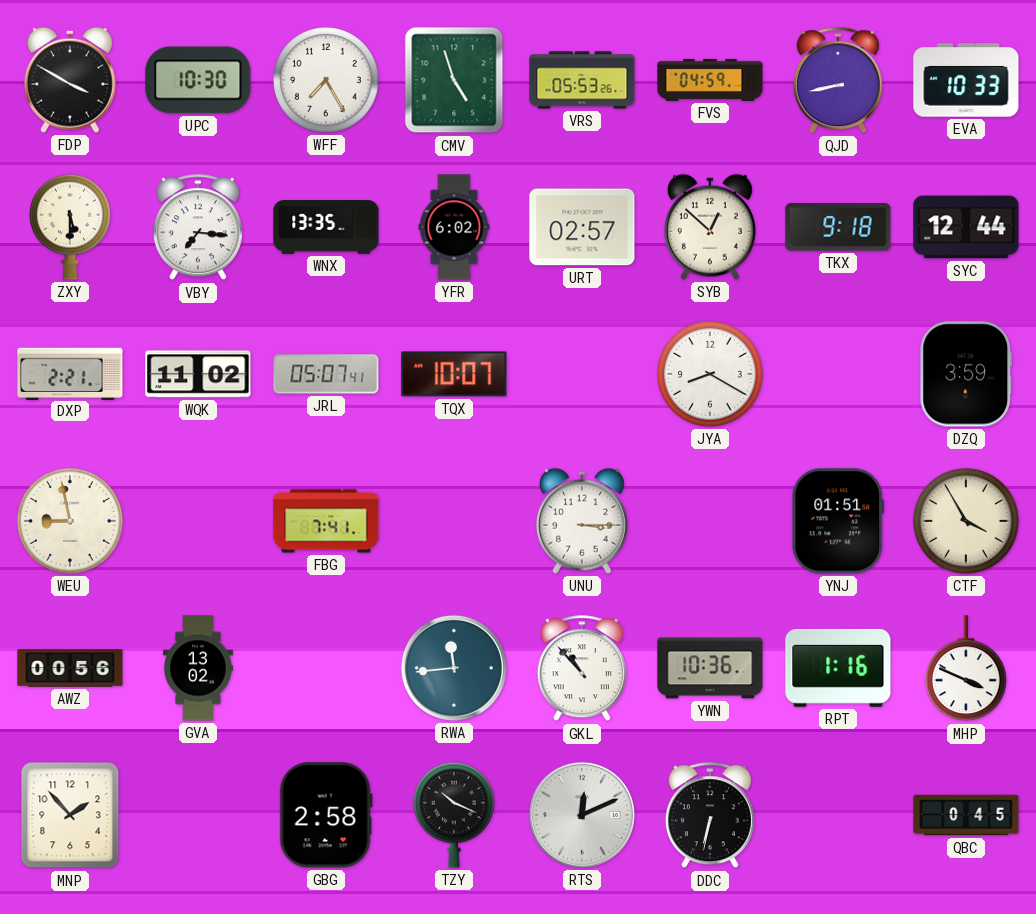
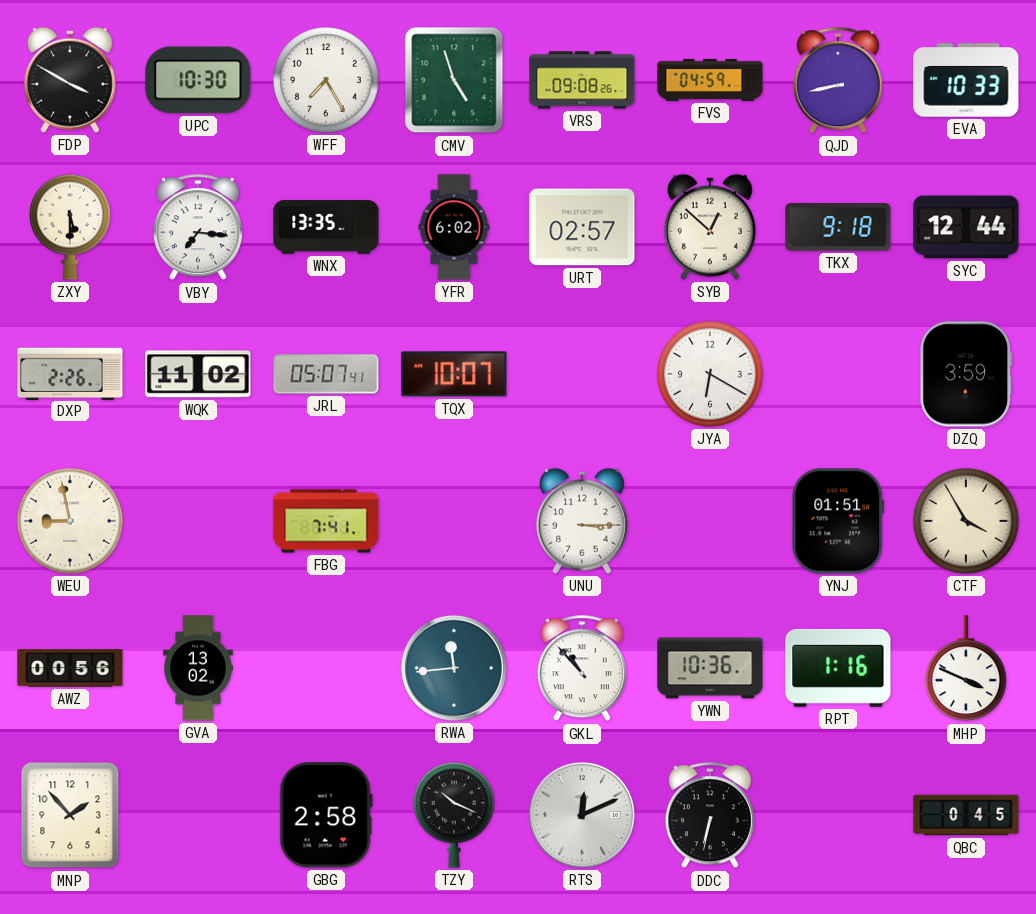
VRS: 05:53 -> 09:08
DXP: 2:21 -> 2:26
JYA: 8:20 -> 6:20
